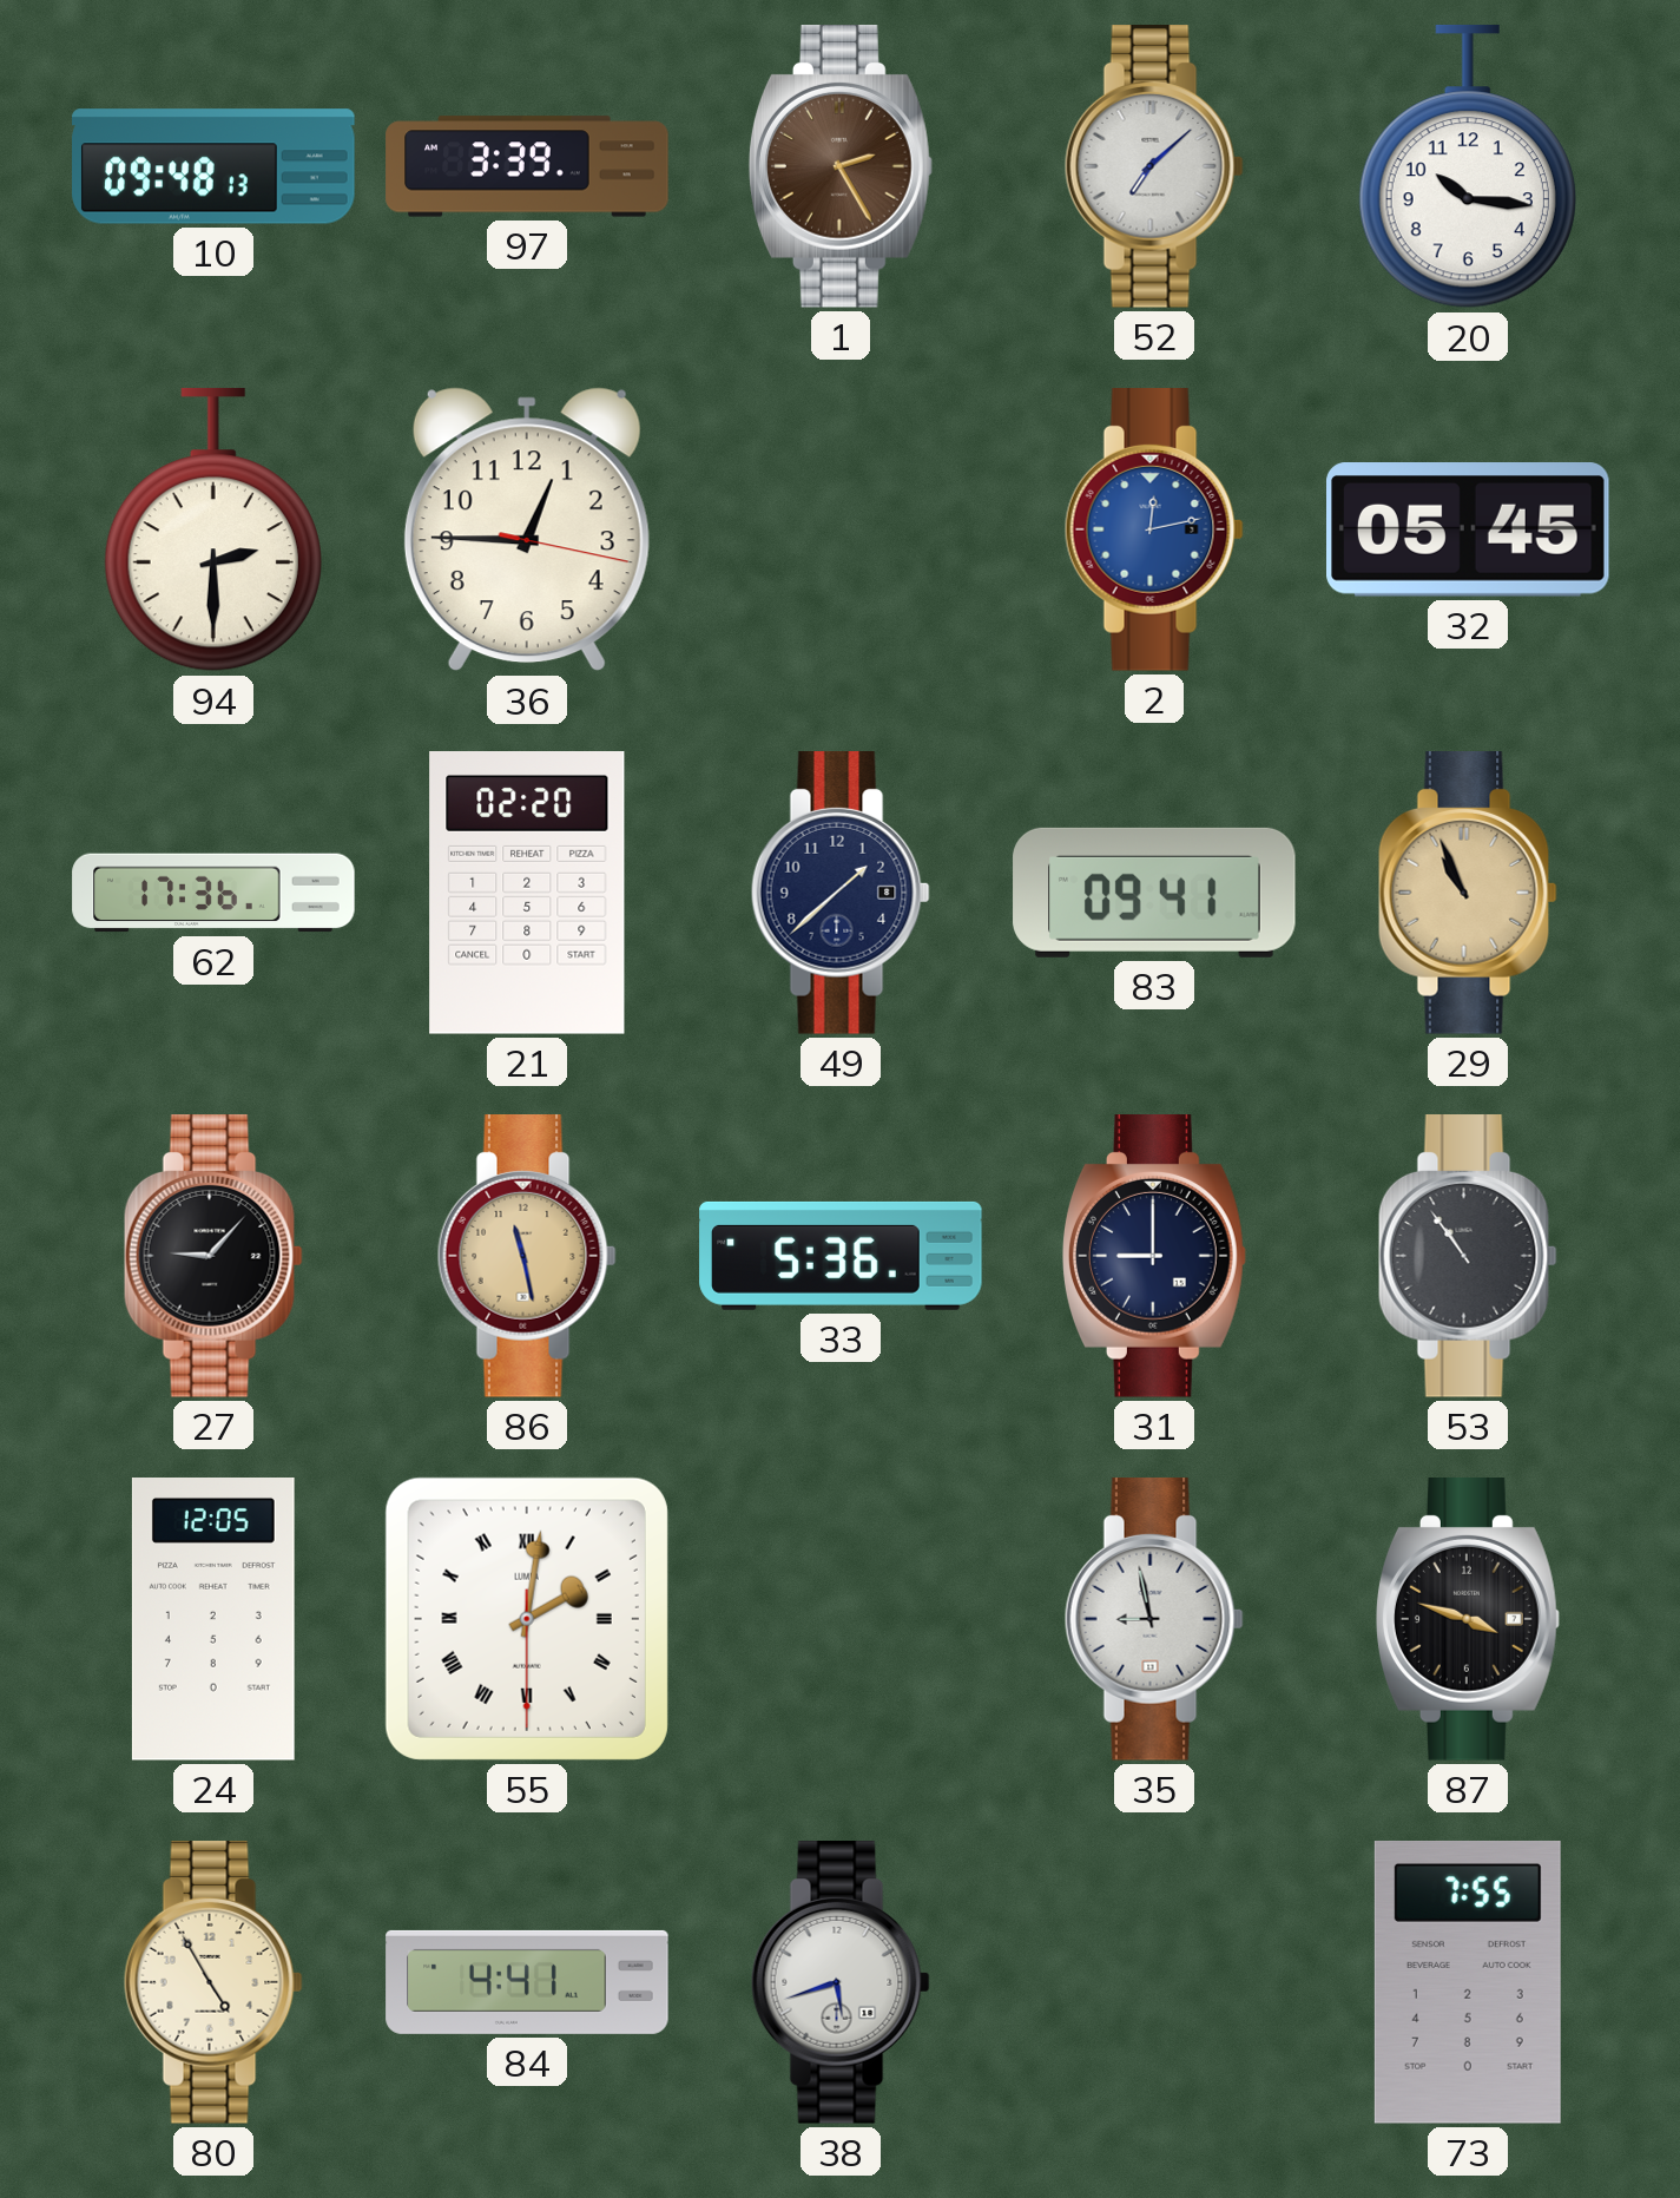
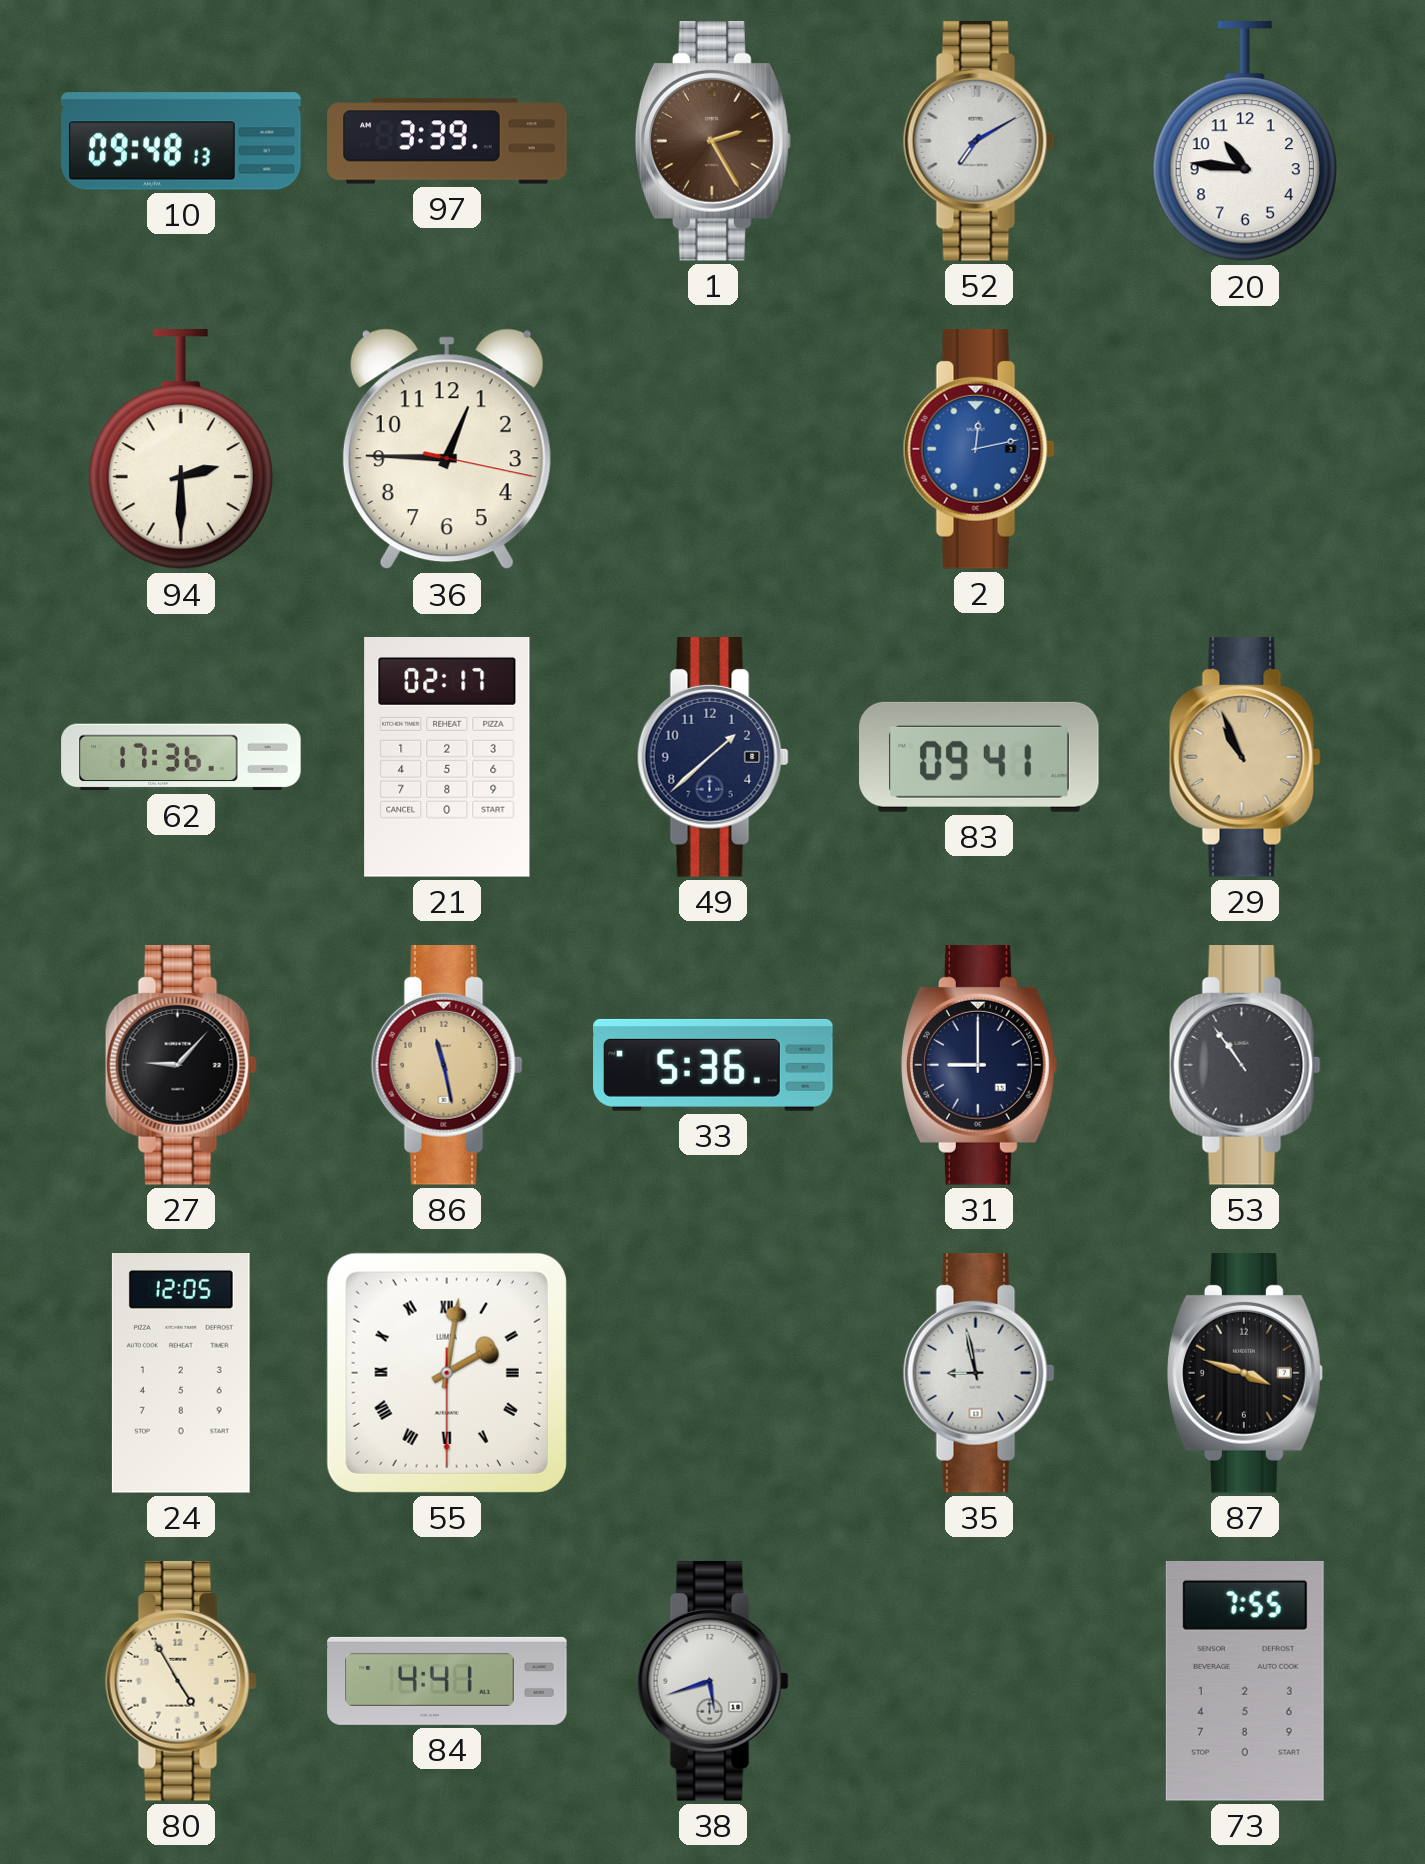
52: 7:08 -> 7:10
20: 10:16 -> 10:46
32: 05:45 -> none
21: 02:20 -> 02:17
